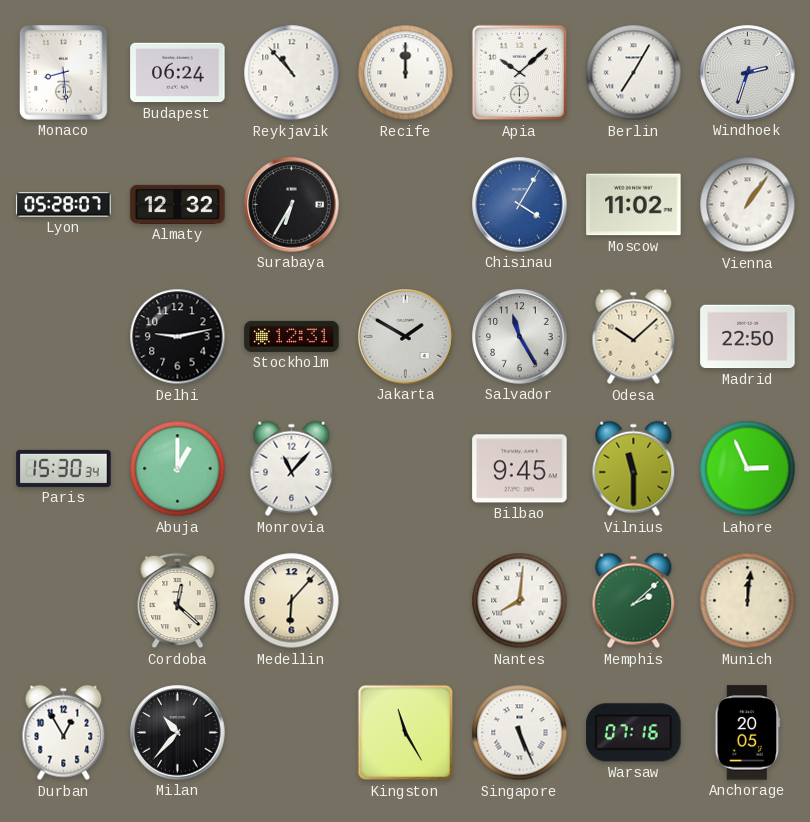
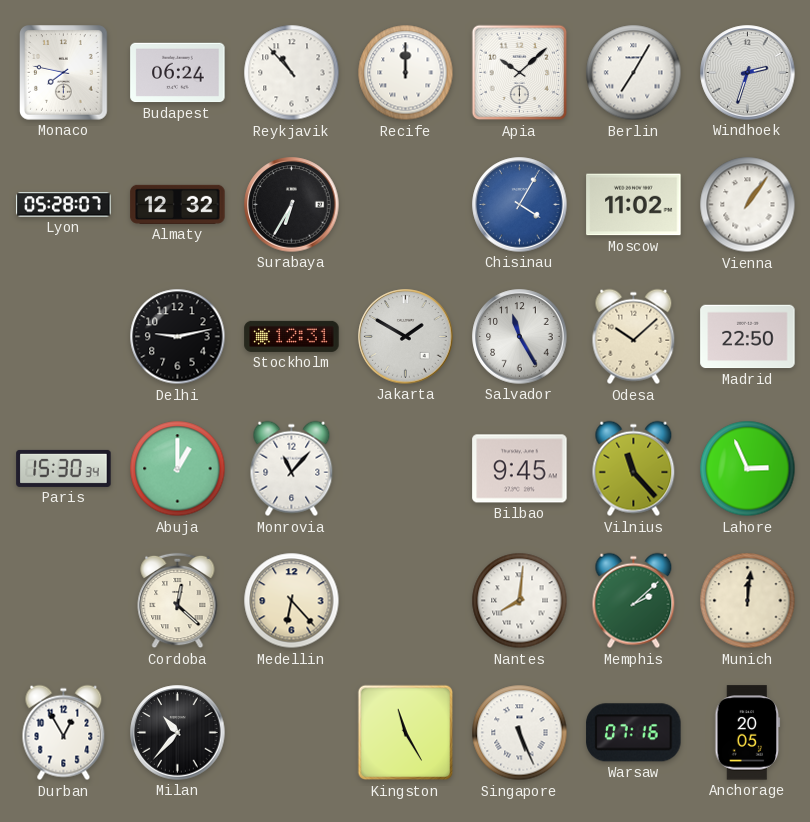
Monaco: 8:29 -> 7:47
Vilnius: 11:30 -> 11:23
Medellin: 6:07 -> 6:23
